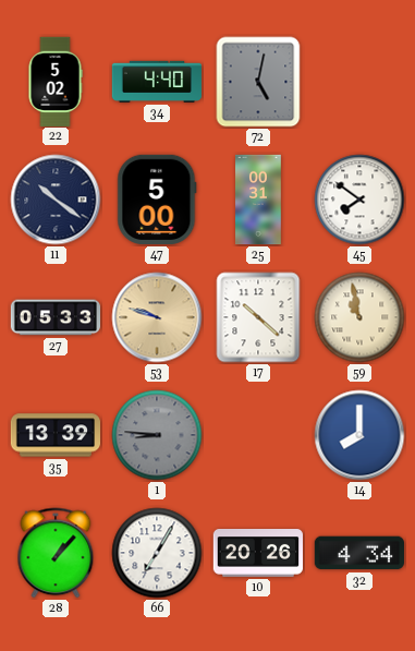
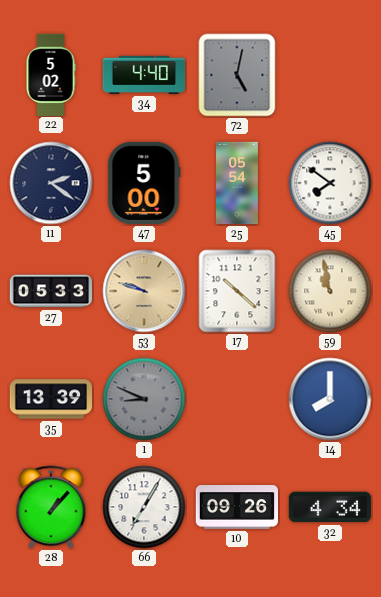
11: 10:21 -> 2:21
25: 00:31 -> 05:54
1: 8:46 -> 8:49
10: 20:26 -> 09:26
